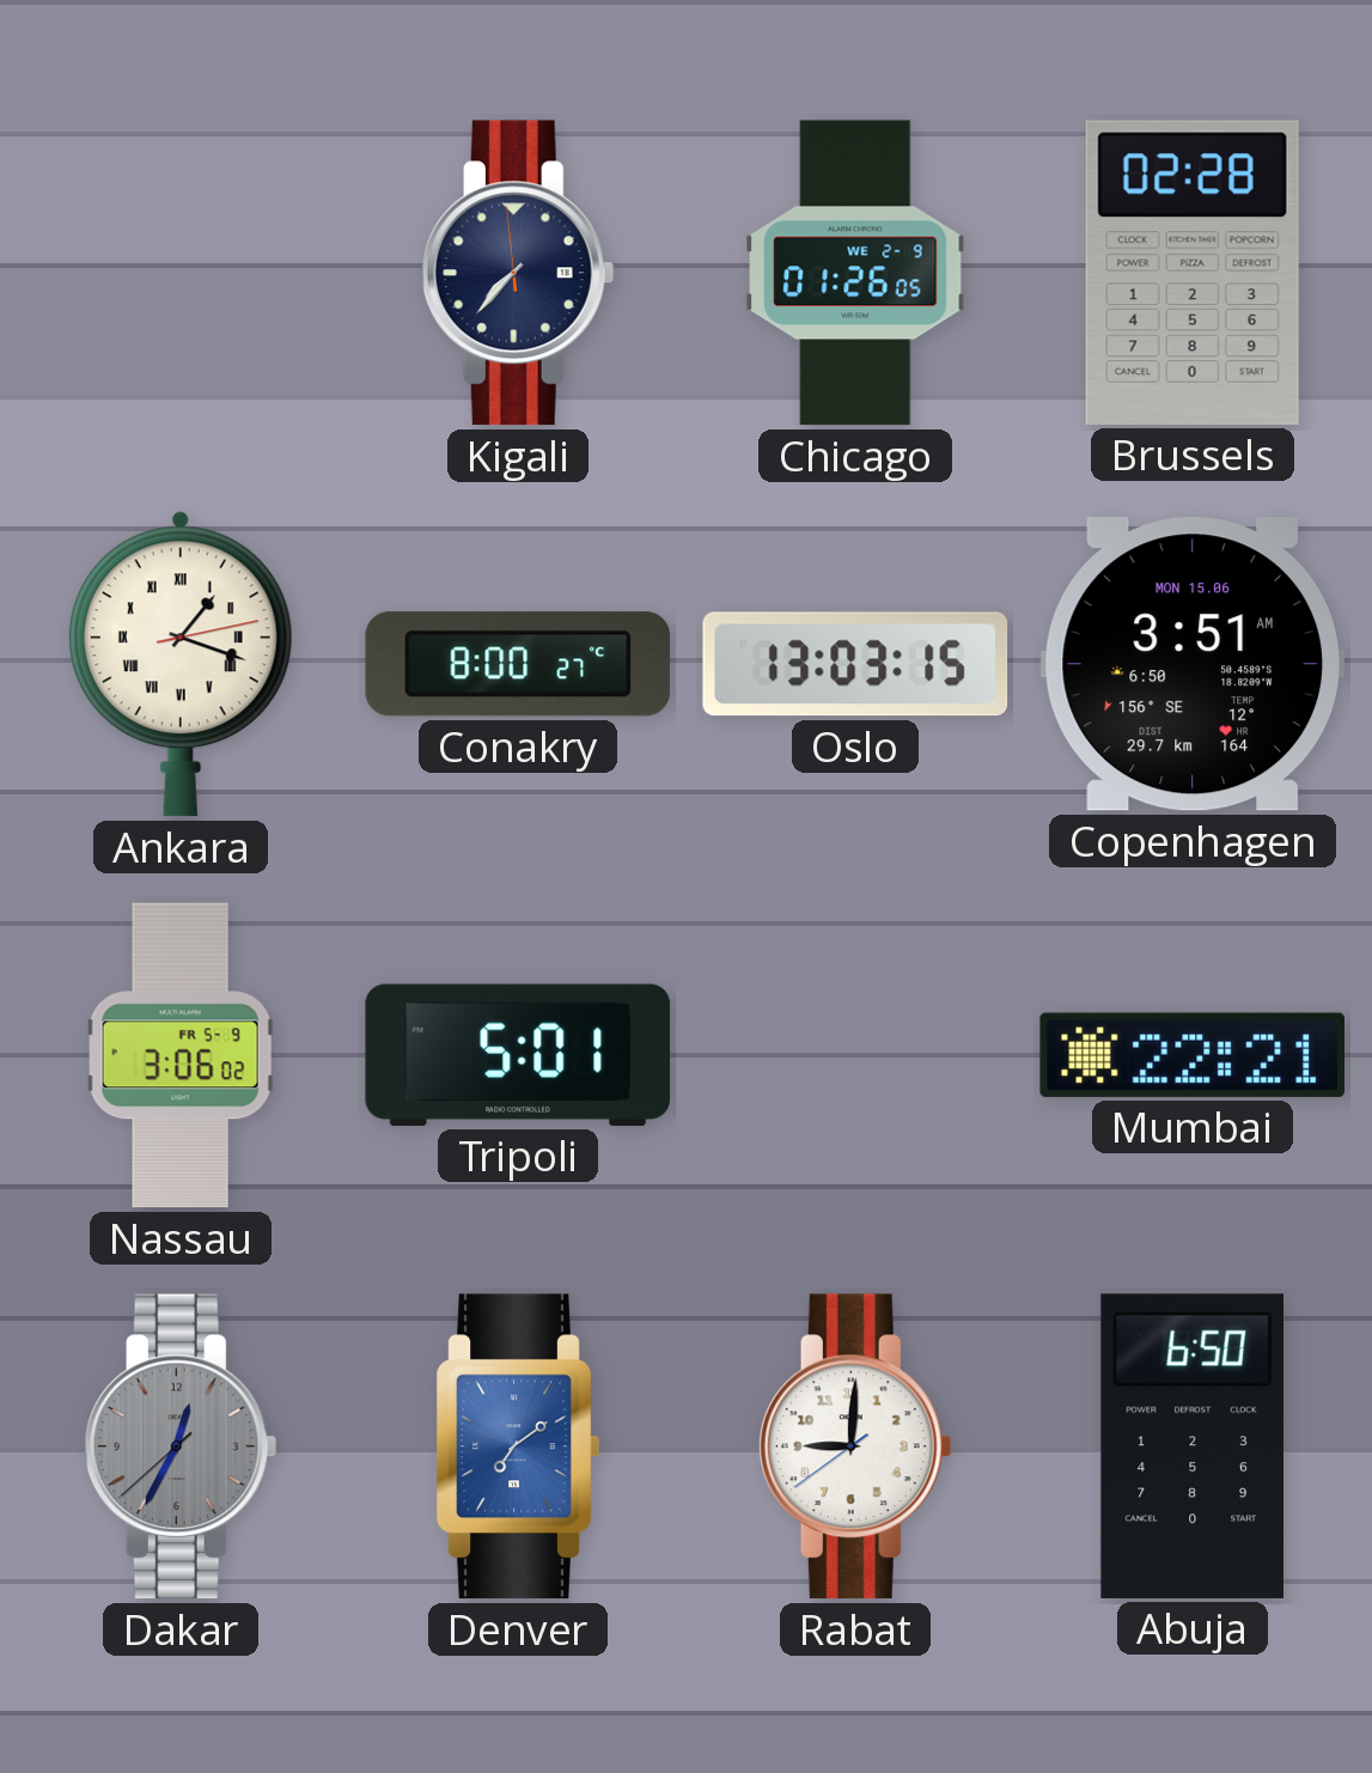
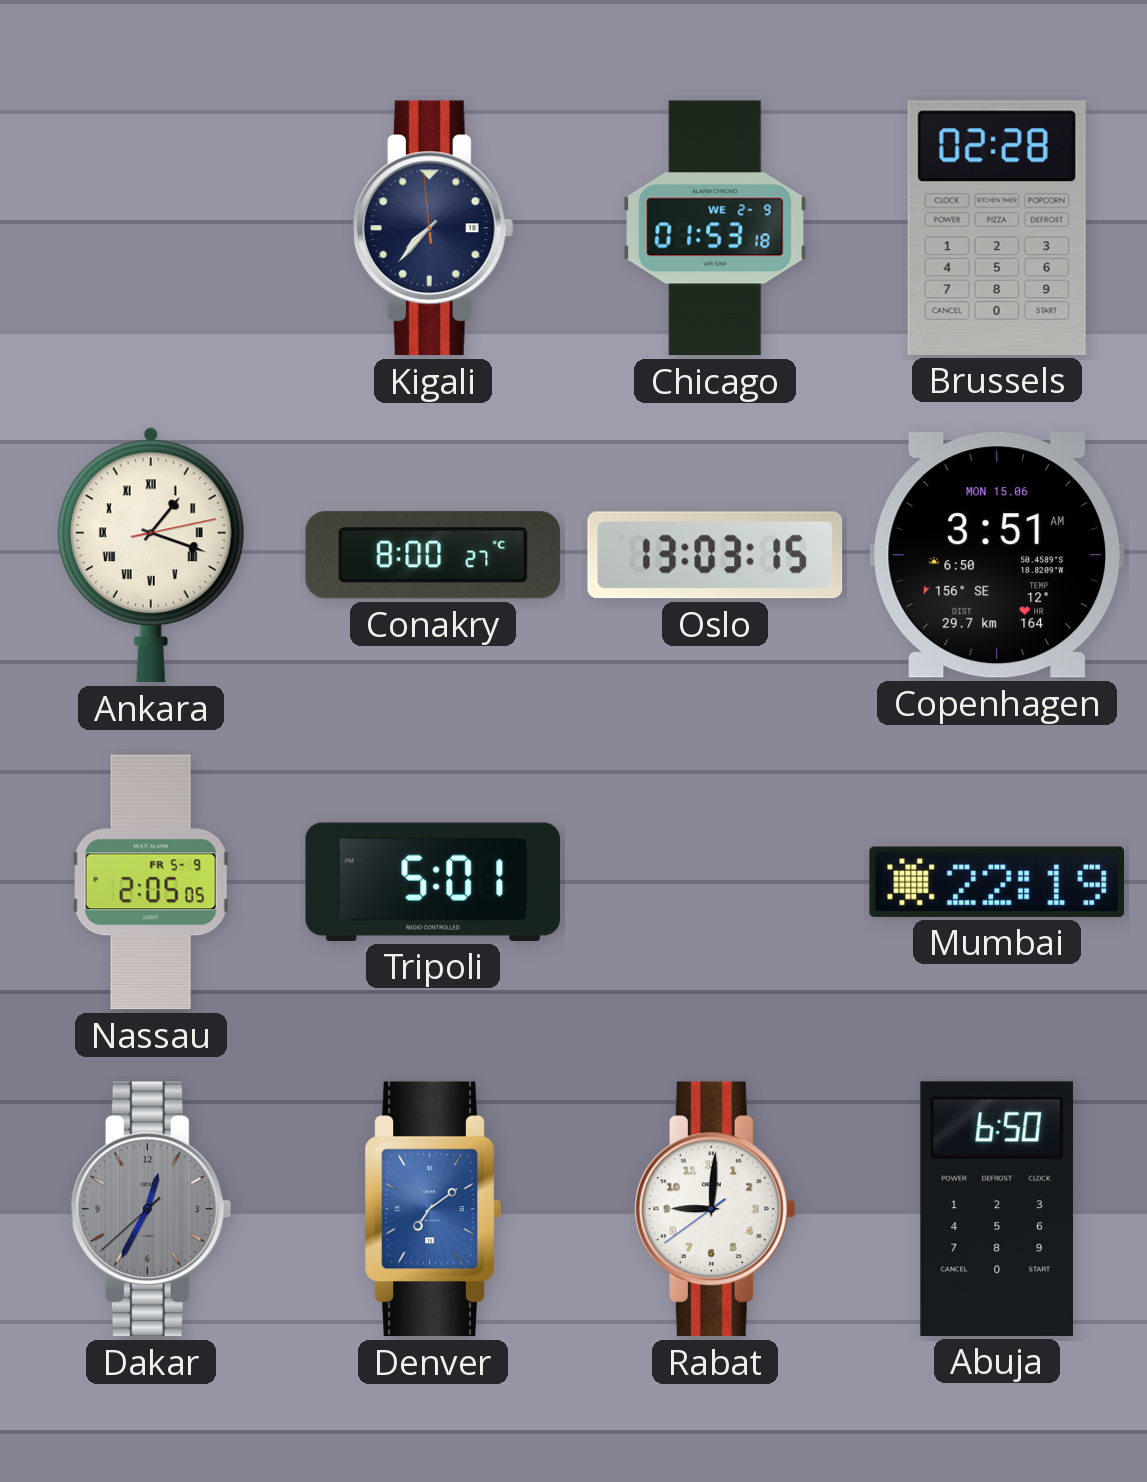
Chicago: 01:26 -> 01:53
Nassau: 3:06 -> 2:05
Mumbai: 22:21 -> 22:19
